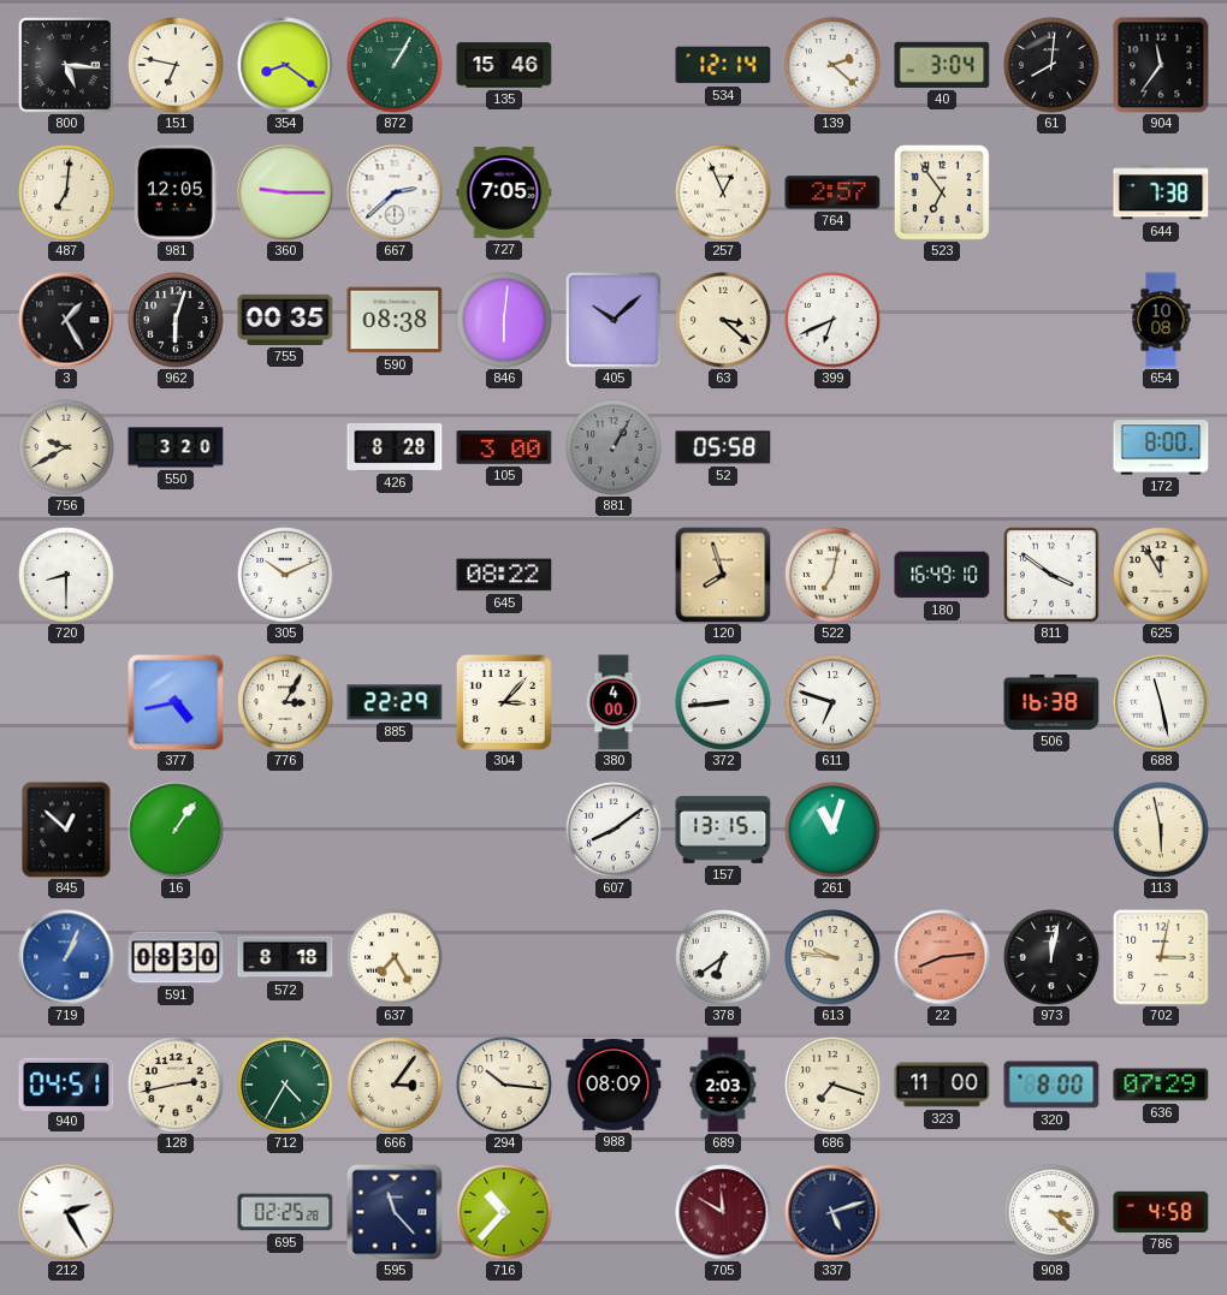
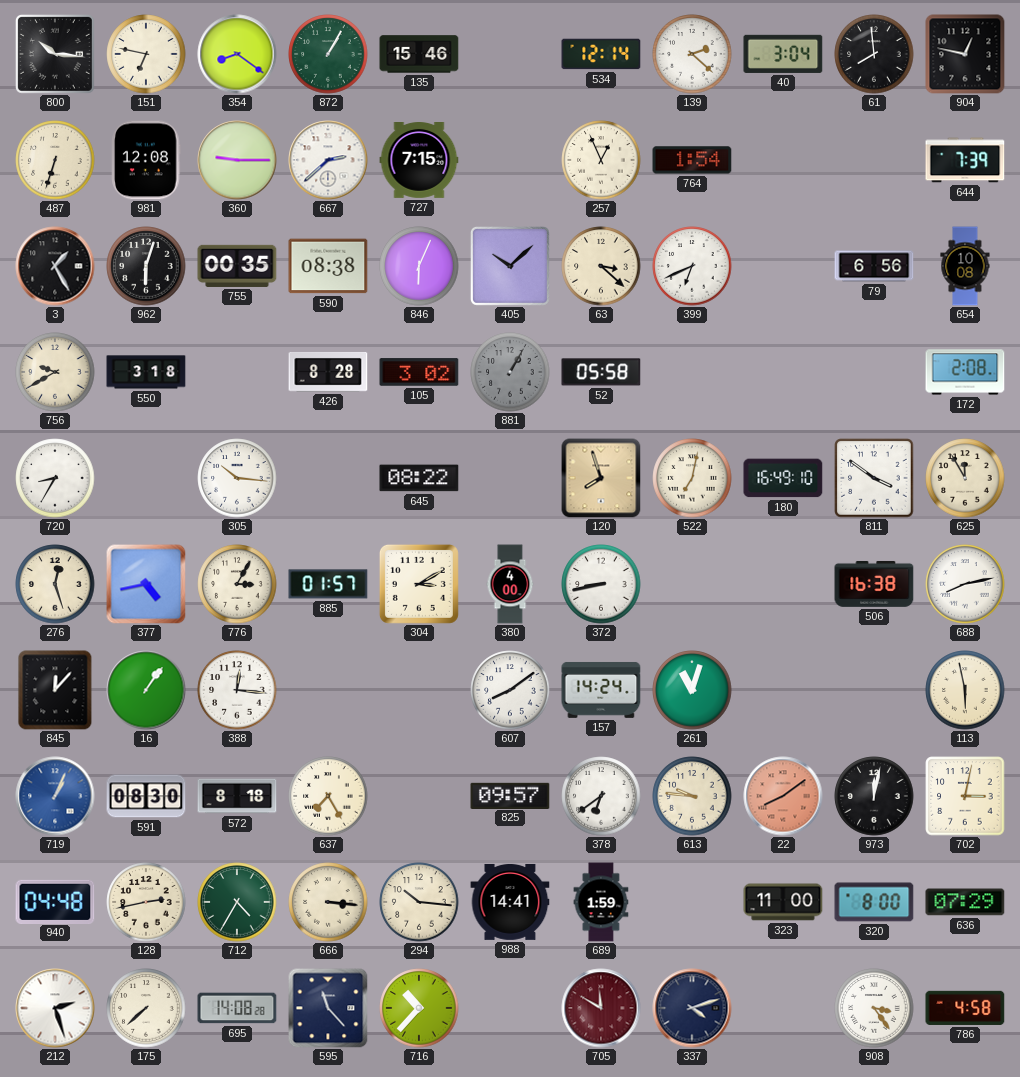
800: 5:16 -> 10:16
61: 8:01 -> 7:59
904: 11:36 -> 12:47
487: 7:01 -> 6:33
981: 12:05 -> 12:08
727: 7:05 -> 7:15
764: 2:57 -> 1:54
523: 6:54 -> none
644: 7:38 -> 7:39
846: 6:01 -> 6:04
79: none -> 6:56
550: 3:20 -> 3:18
105: 3:00 -> 3:02
172: 8:00 -> 2:08
720: 8:30 -> 8:35
305: 10:11 -> 10:16
276: none -> 12:27
885: 22:29 -> 01:57
304: 3:07 -> 3:10
372: 8:44 -> 8:43
611: 6:48 -> none
688: 11:28 -> 8:13
845: 12:52 -> 12:07
388: none -> 12:16
157: 13:15 -> 14:24
825: none -> 09:57
22: 8:14 -> 8:09
940: 04:51 -> 04:48
666: 3:06 -> 3:16
988: 08:09 -> 14:41
689: 2:03 -> 1:59
686: 7:18 -> none
212: 2:25 -> 2:27
175: none -> 7:38
695: 02:25 -> 14:08
337: 5:12 -> 4:12
908: 3:22 -> 3:24
